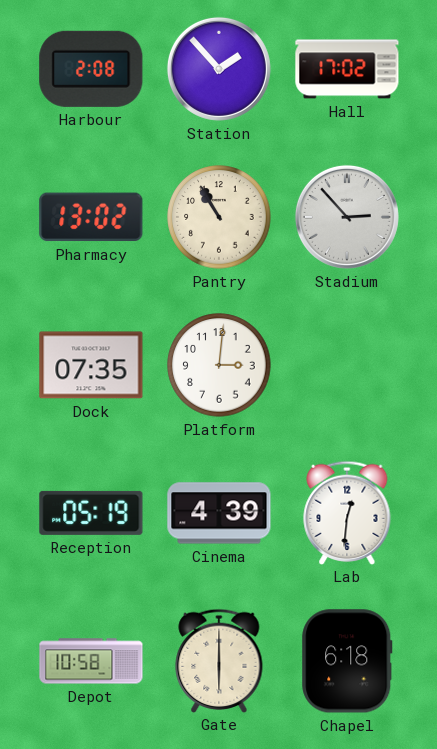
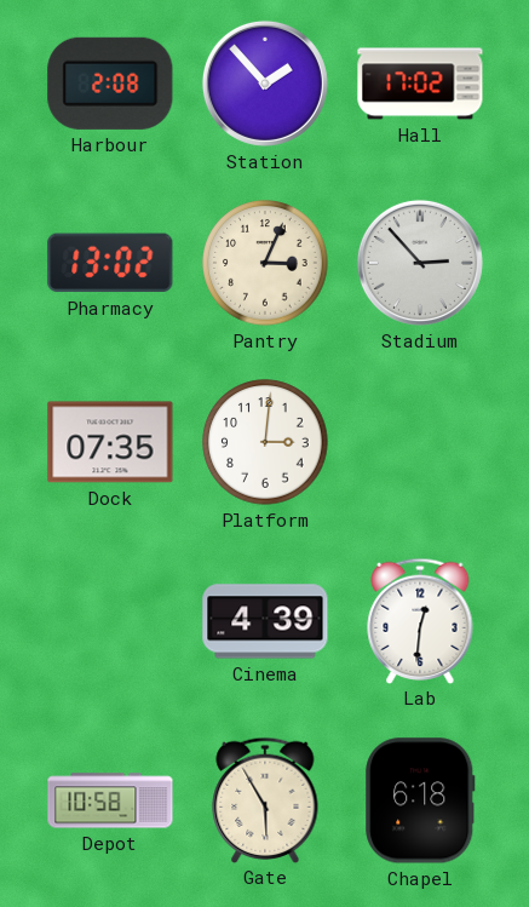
Pantry: 10:55 -> 3:04
Reception: 05:19 -> none
Gate: 6:00 -> 5:55
